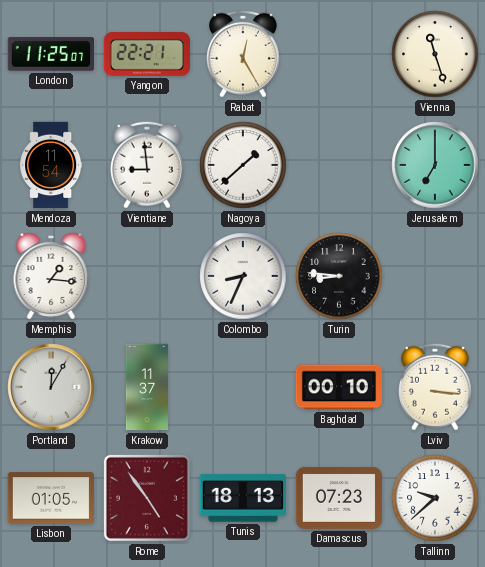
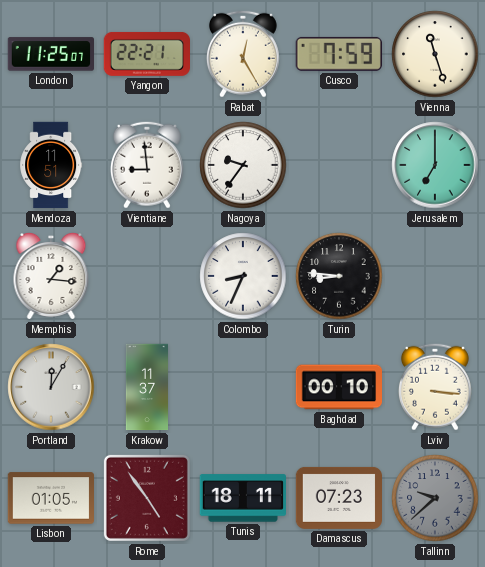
Cusco: none -> 7:59
Mendoza: 11:54 -> 11:51
Nagoya: 1:38 -> 9:36
Tunis: 18:13 -> 18:11
Tallinn dial: white -> grey
